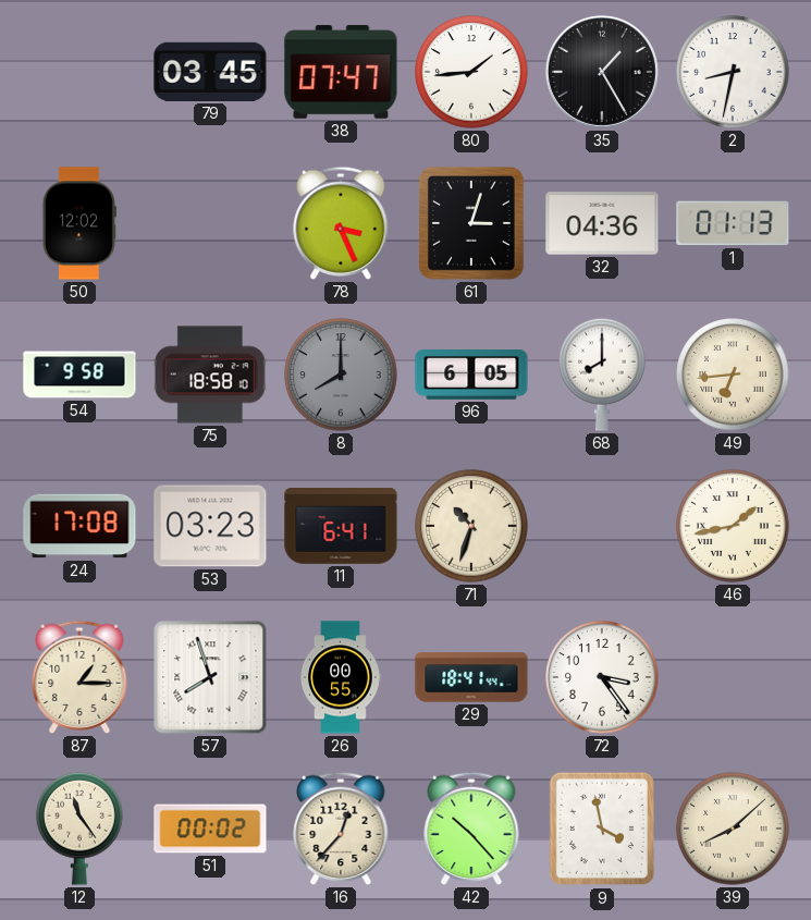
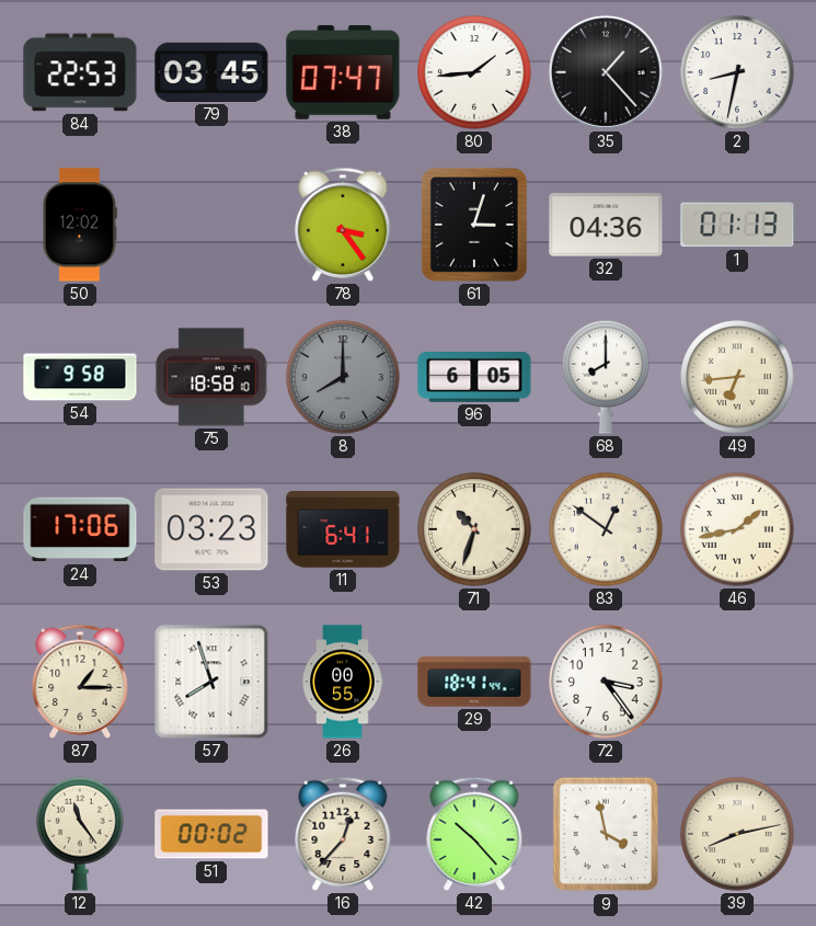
84: none -> 22:53
35: 1:25 -> 1:23
78: 3:26 -> 3:24
24: 17:08 -> 17:06
83: none -> 12:51
39: 8:08 -> 8:13
